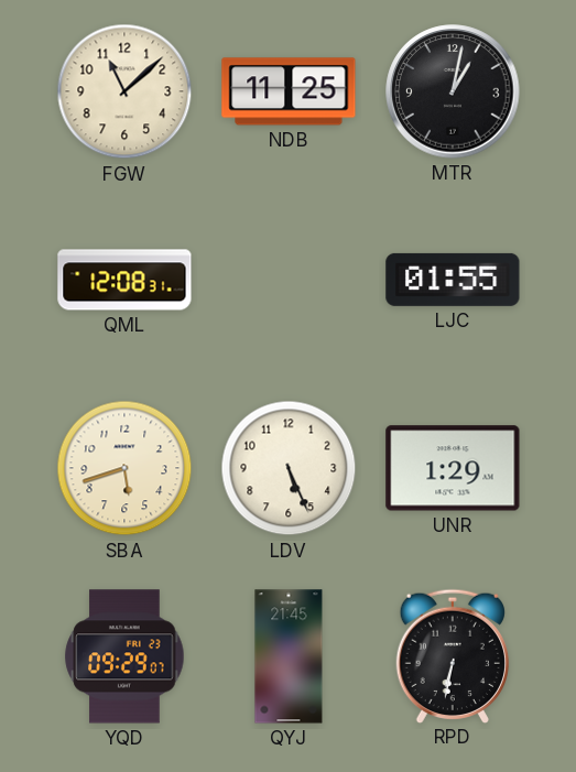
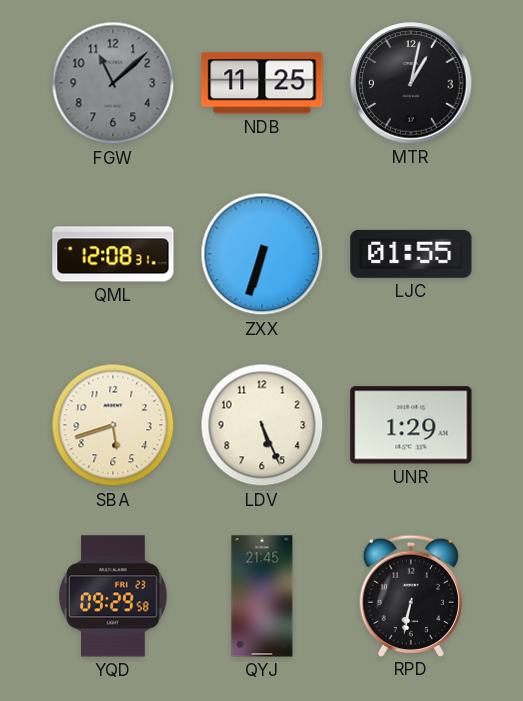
FGW dial: cream -> grey
ZXX: none -> 6:33
YQD: 09:29:07 -> 09:29:58
